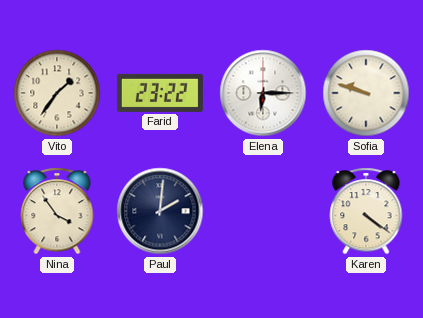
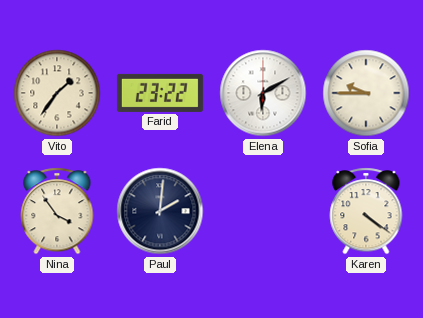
Elena: 6:15 -> 6:10
Sofia: 9:48 -> 9:45
